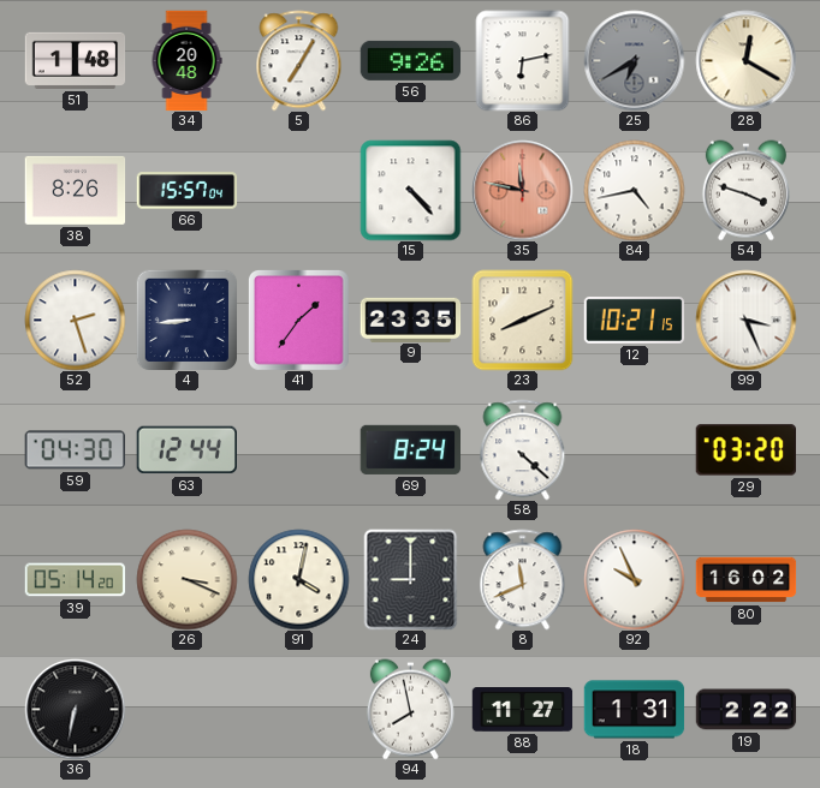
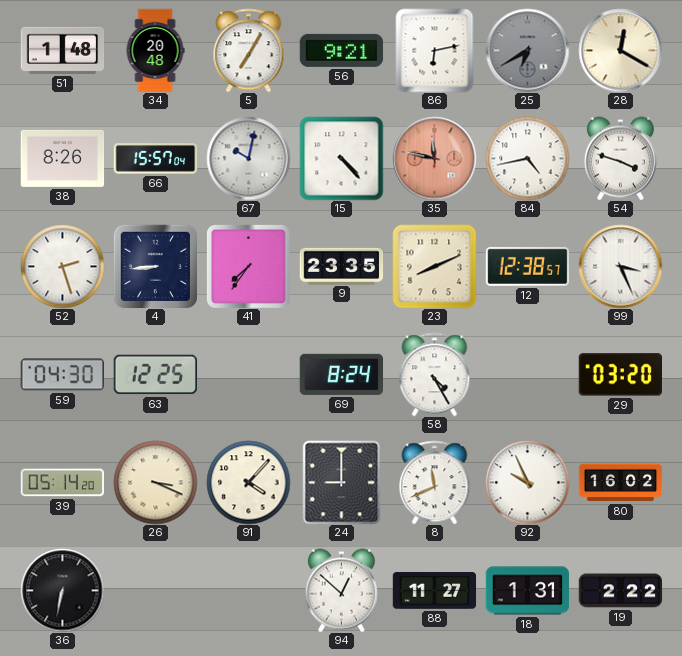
56: 9:26 -> 9:21
67: none -> 10:02
41: 1:36 -> 7:36
12: 10:21 -> 12:38
63: 12:44 -> 12:25
58: 4:22 -> 4:25
91: 4:02 -> 4:07
94: 7:58 -> 12:52
